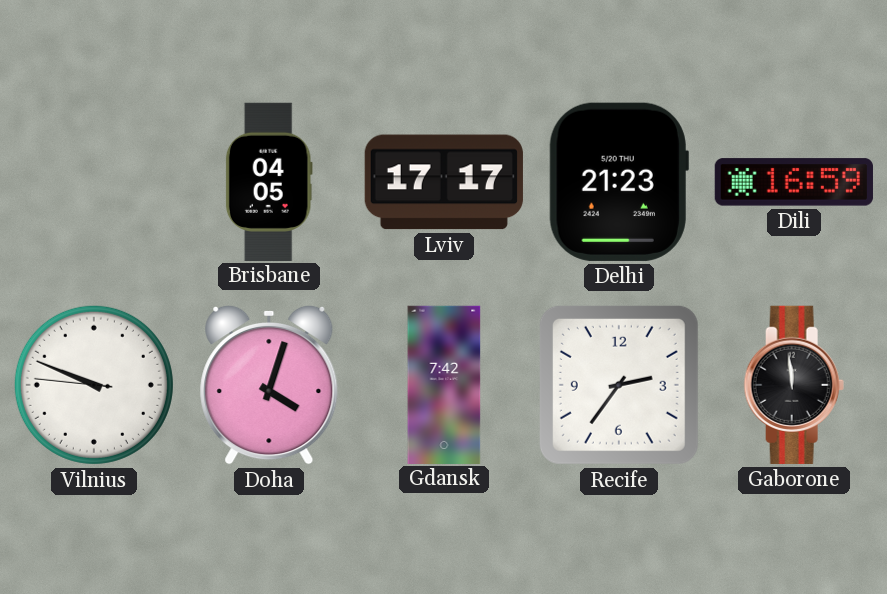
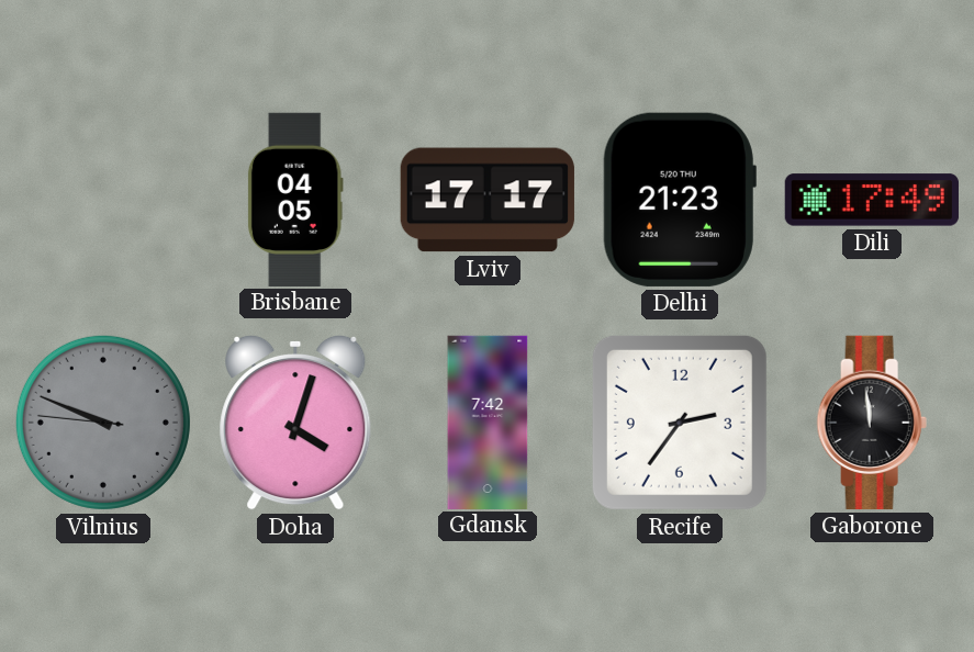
Dili: 16:59 -> 17:49
Vilnius dial: white -> grey
